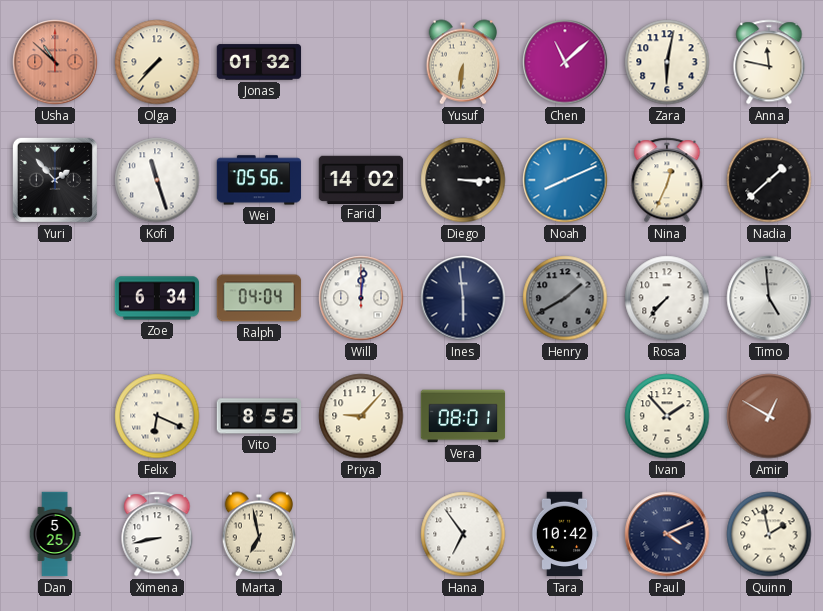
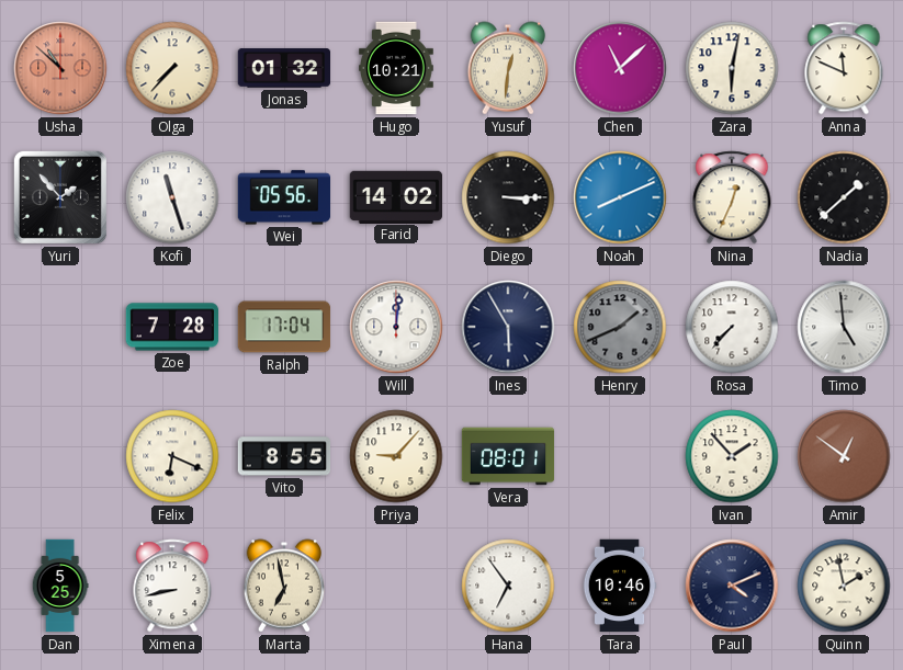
Hugo: none -> 10:21
Yusuf: 6:31 -> 12:31
Anna: 11:47 -> 11:49
Zoe: 6:34 -> 7:28
Ralph: 04:04 -> 17:04
Ines: 5:59 -> 5:55
Henry: 1:40 -> 1:41
Amir: 12:50 -> 12:51
Tara: 10:42 -> 10:46
